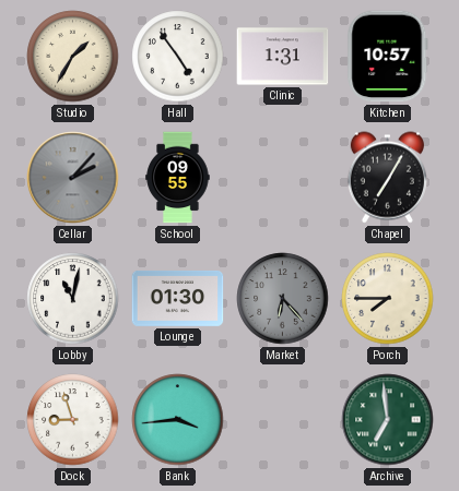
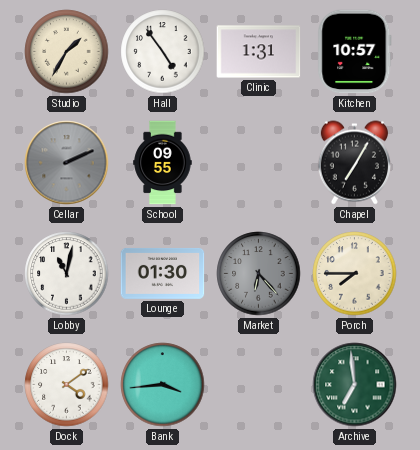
Cellar: 2:07 -> 2:11
Dock: 8:57 -> 4:09
